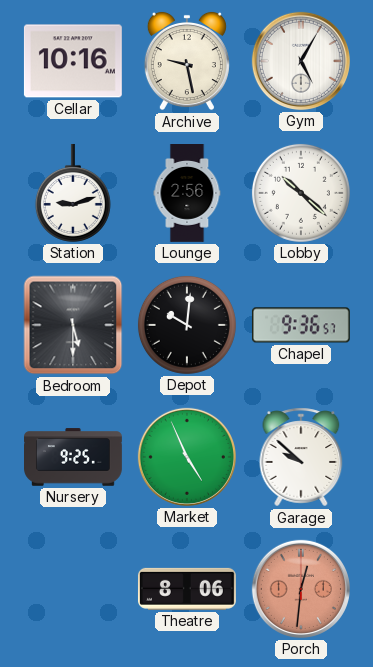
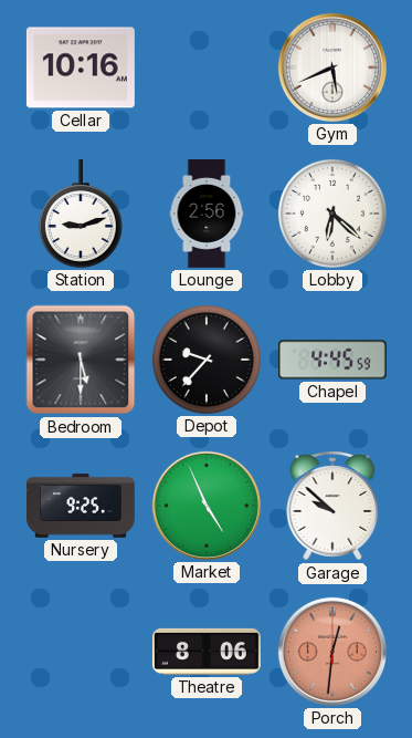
Archive: 9:28 -> none
Gym: 5:05 -> 5:41
Lobby: 10:22 -> 6:22
Depot: 10:01 -> 9:37
Chapel: 9:36 -> 4:45
